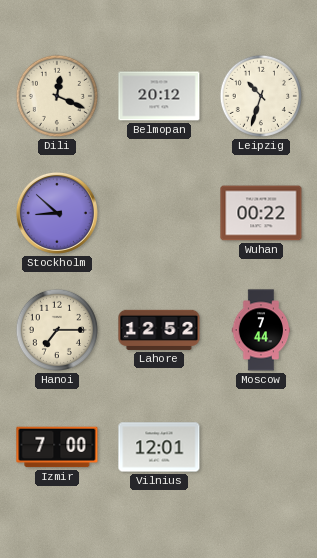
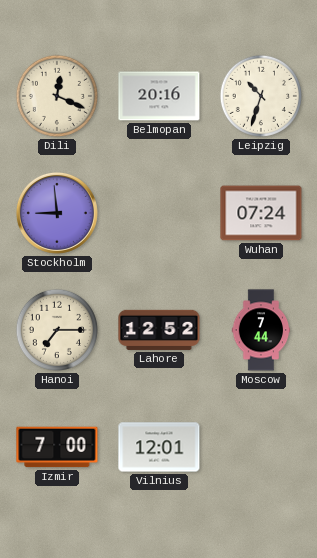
Belmopan: 20:12 -> 20:16
Stockholm: 8:52 -> 8:59
Wuhan: 00:22 -> 07:24
